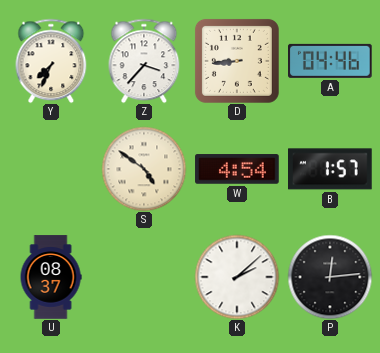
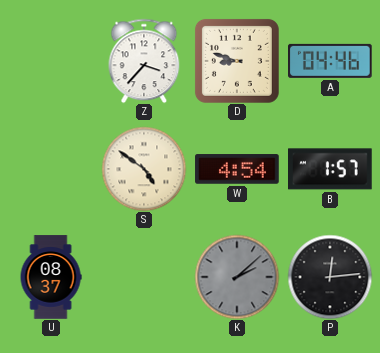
Y: 7:34 -> none
D: 8:44 -> 8:48
K dial: white -> grey
